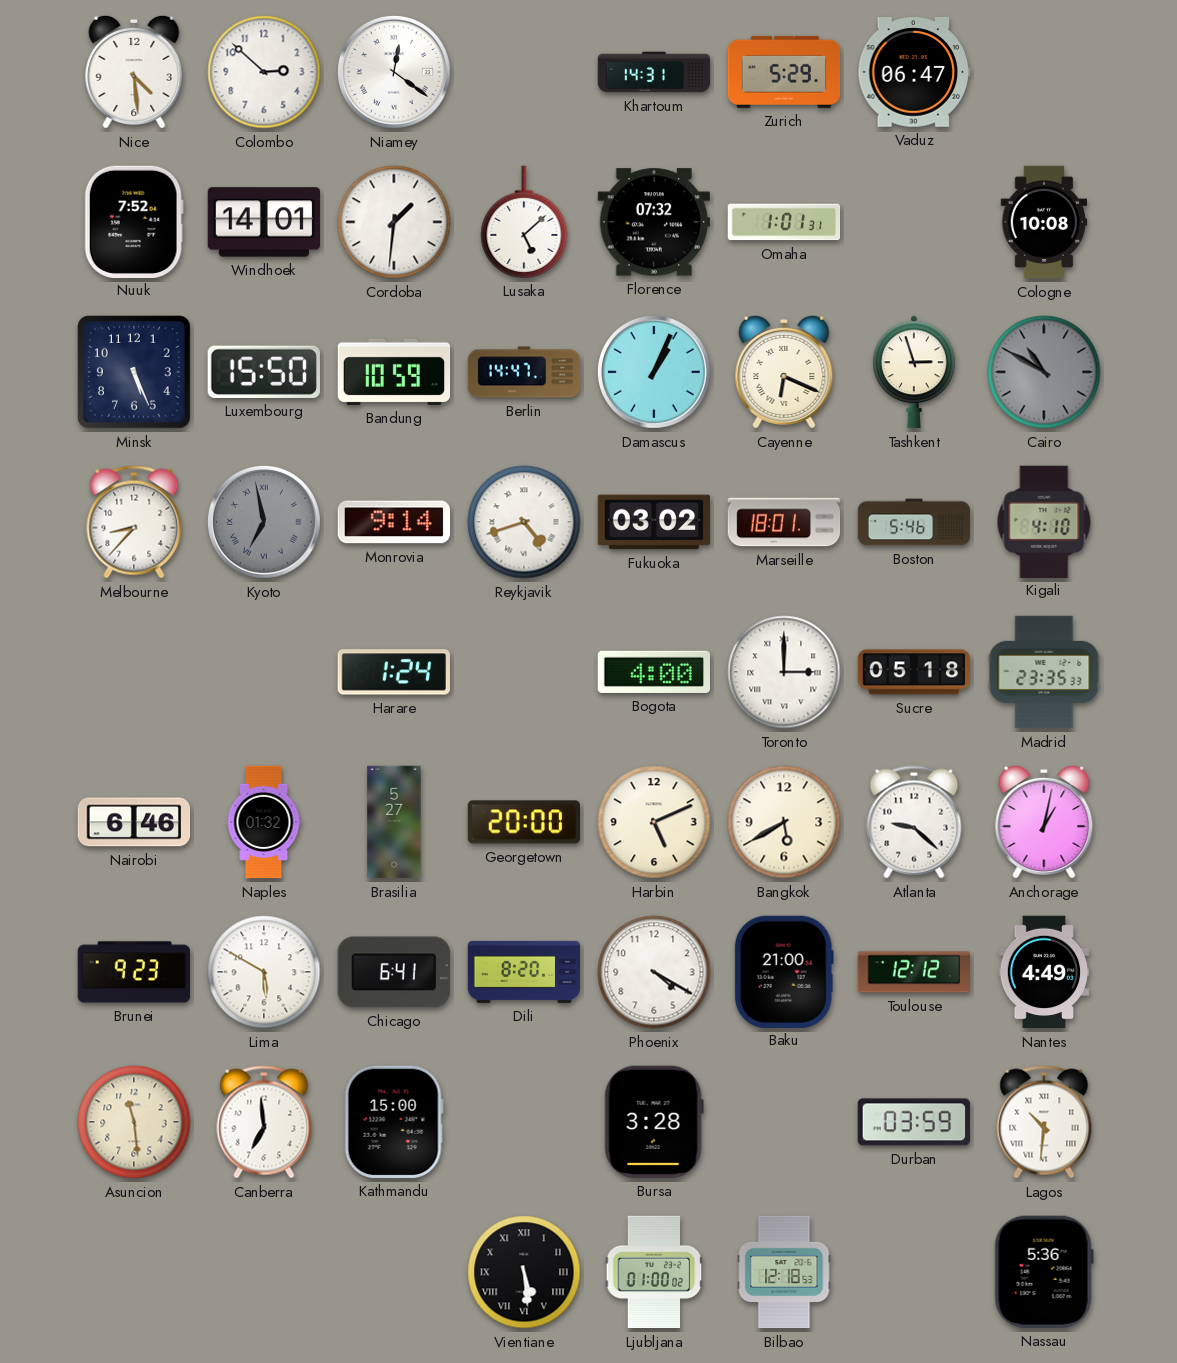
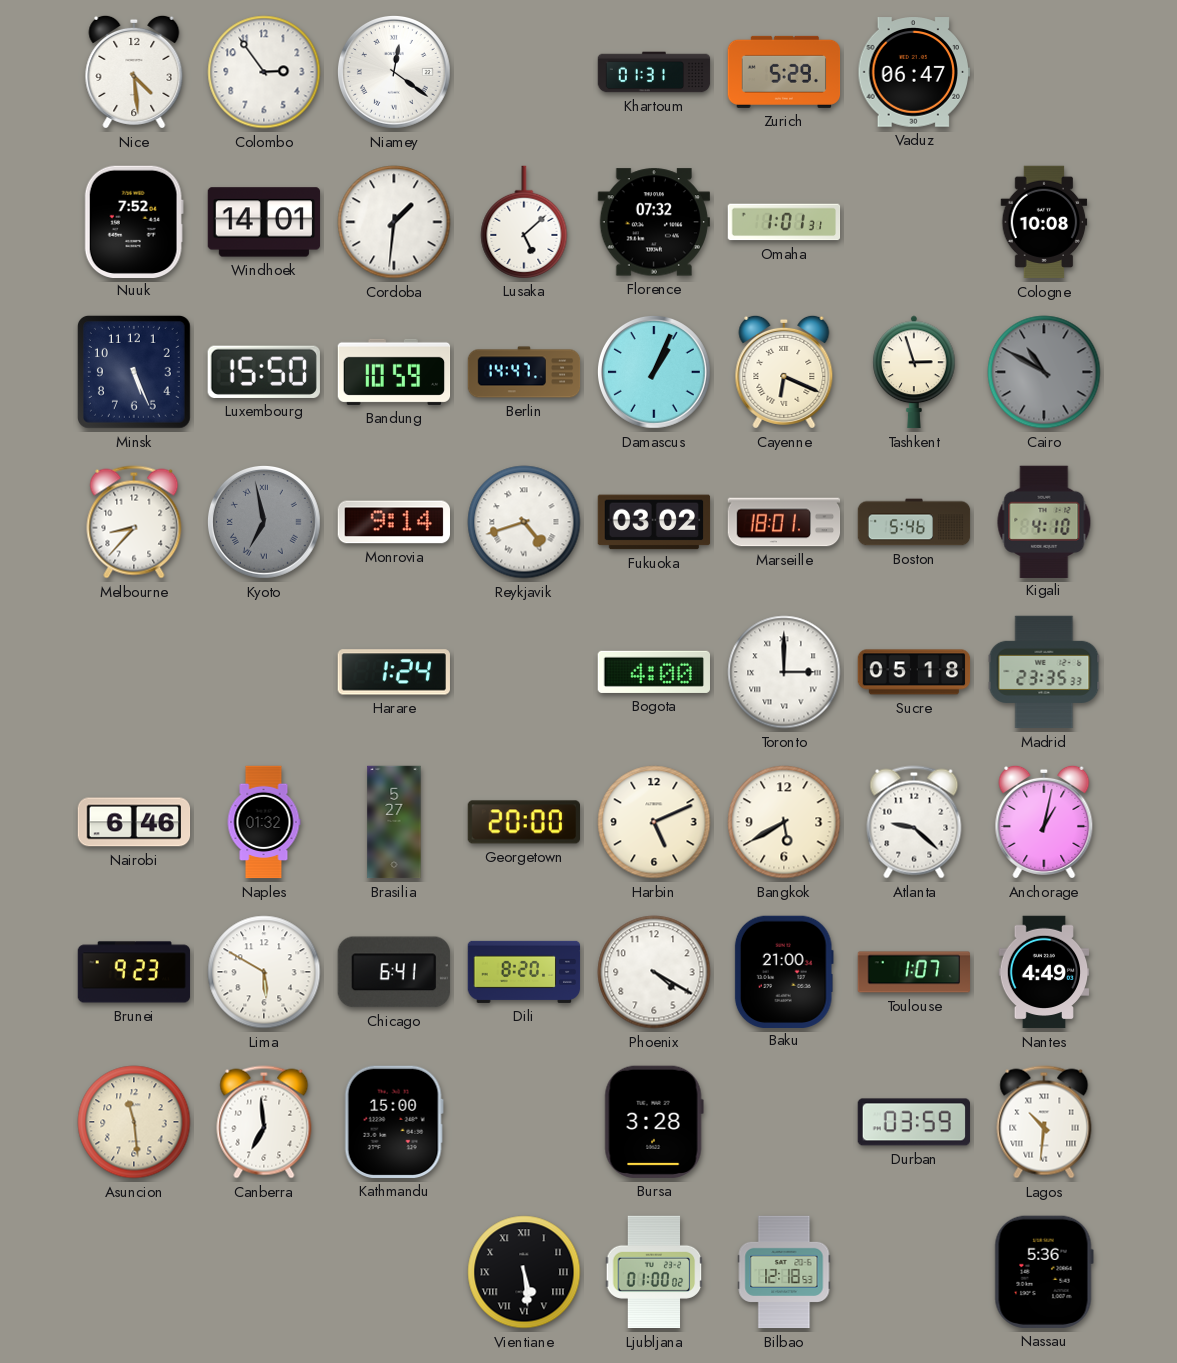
Colombo: 2:52 -> 2:54
Khartoum: 14:31 -> 01:31
Toulouse: 12:12 -> 1:07
